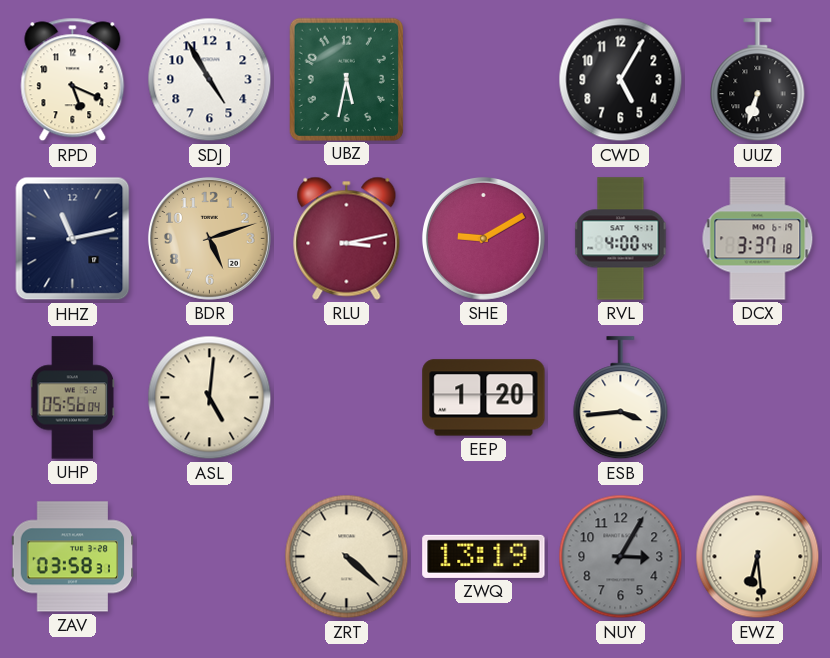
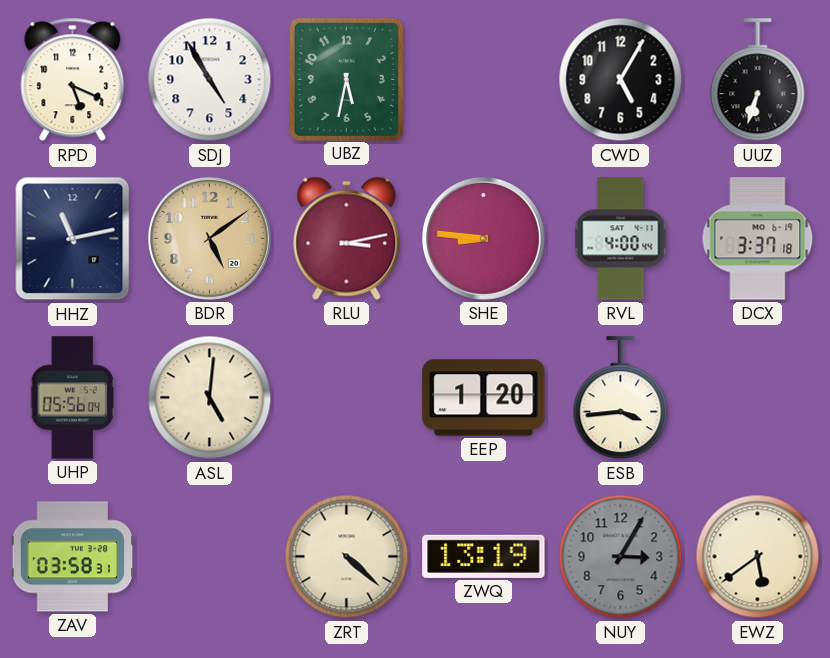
BDR: 5:12 -> 5:09
SHE: 9:10 -> 8:46
EWZ: 6:29 -> 5:39
